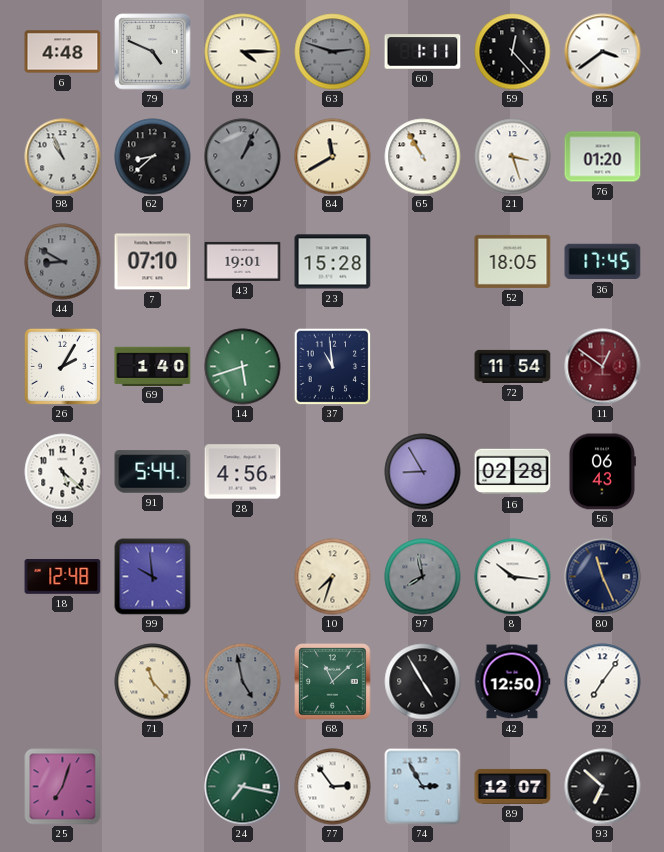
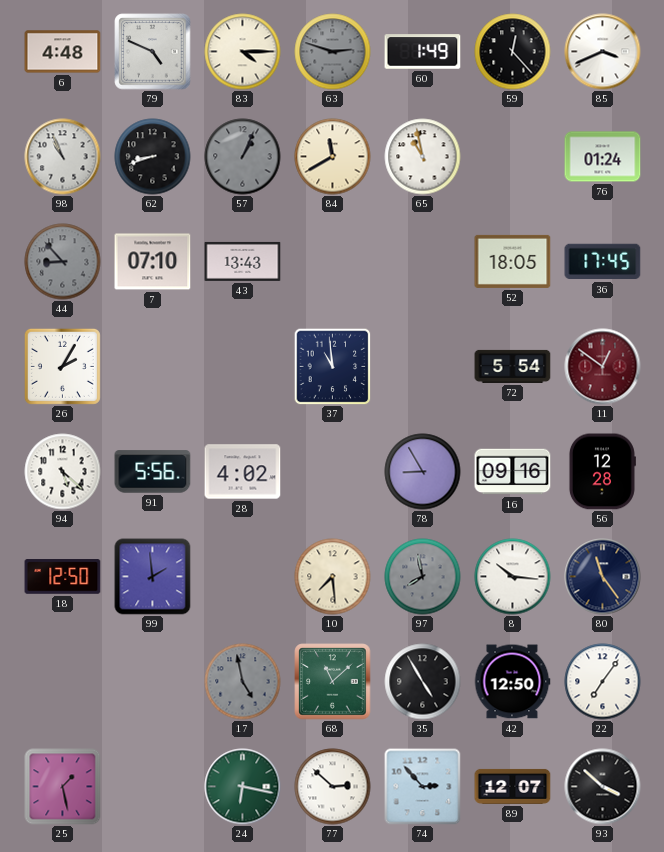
60: 1:11 -> 1:49
85: 3:39 -> 3:41
62: 8:38 -> 8:42
65: 10:55 -> 10:58
21: 3:27 -> none
76: 01:20 -> 01:24
44: 8:50 -> 8:53
43: 19:01 -> 13:43
23: 15:28 -> none
69: 1:40 -> none
14: 5:42 -> none
72: 11:54 -> 5:54
91: 5:44 -> 5:56
28: 4:56 -> 4:02
16: 02:28 -> 09:16
56: 06:43 -> 12:28
18: 12:48 -> 12:50
99: 9:59 -> 1:59
10: 7:33 -> 7:29
80: 11:26 -> 11:24
71: 11:23 -> none
25: 7:03 -> 1:28
24: 7:17 -> 6:17
77: 2:54 -> 2:52
74: 2:55 -> 2:53
93: 6:52 -> 3:52
